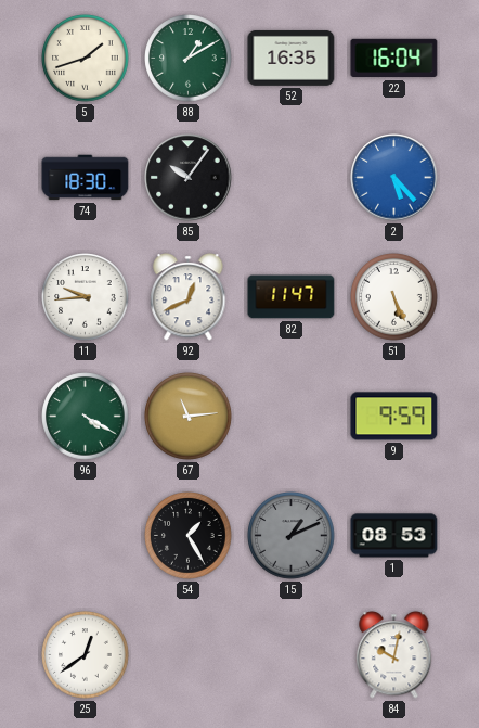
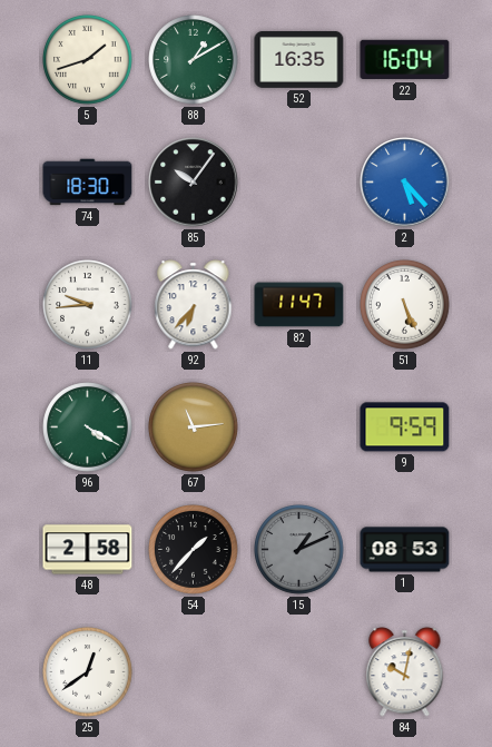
92: 12:41 -> 6:37
48: none -> 2:58
54: 1:25 -> 1:37
